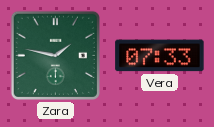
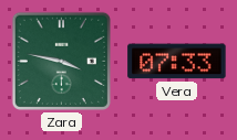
Zara: 1:47 -> 3:47
